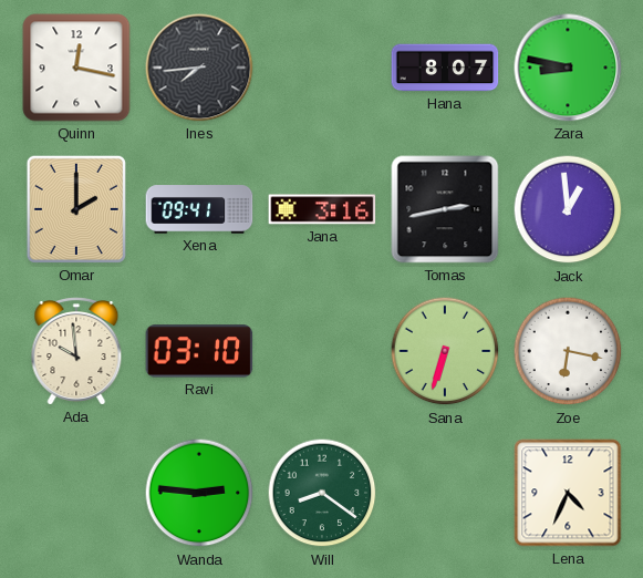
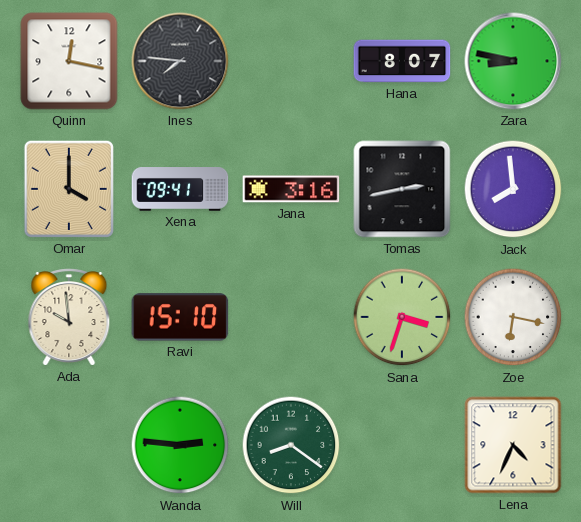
Ines: 7:44 -> 7:46
Omar: 2:00 -> 4:00
Jack: 12:59 -> 7:59
Ravi: 03:10 -> 15:10
Sana: 6:33 -> 3:33
